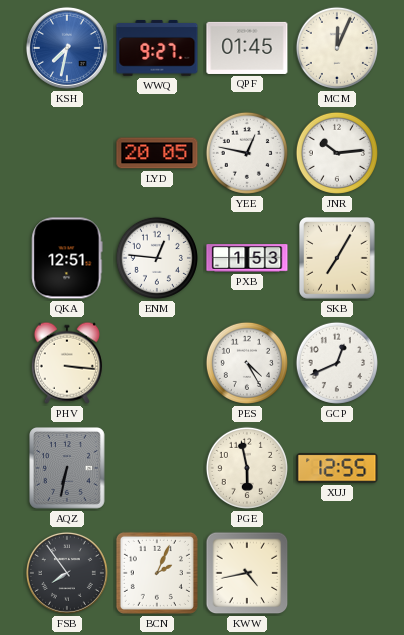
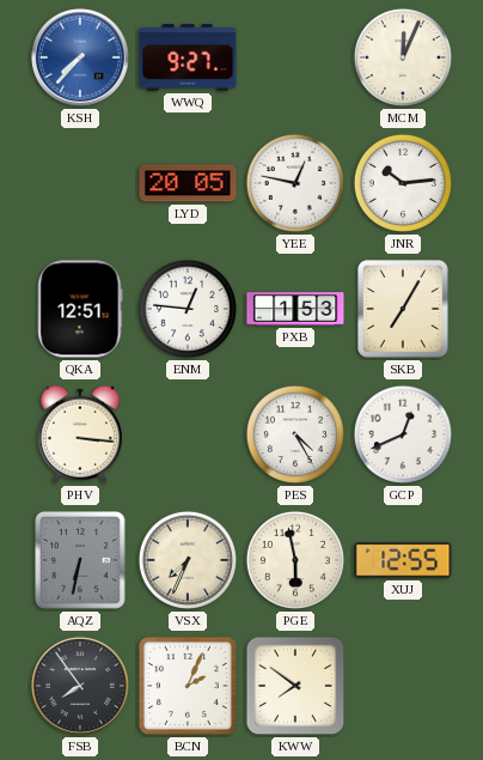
KSH: 7:32 -> 7:37
QPF: 01:45 -> none
VSX: none -> 7:34
KWW: 4:43 -> 7:51
